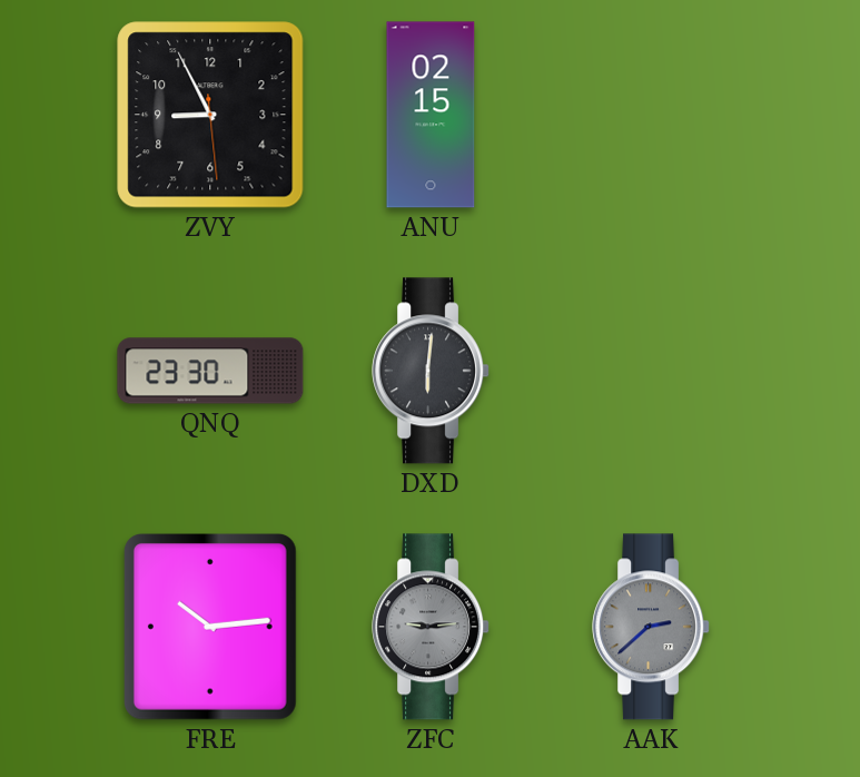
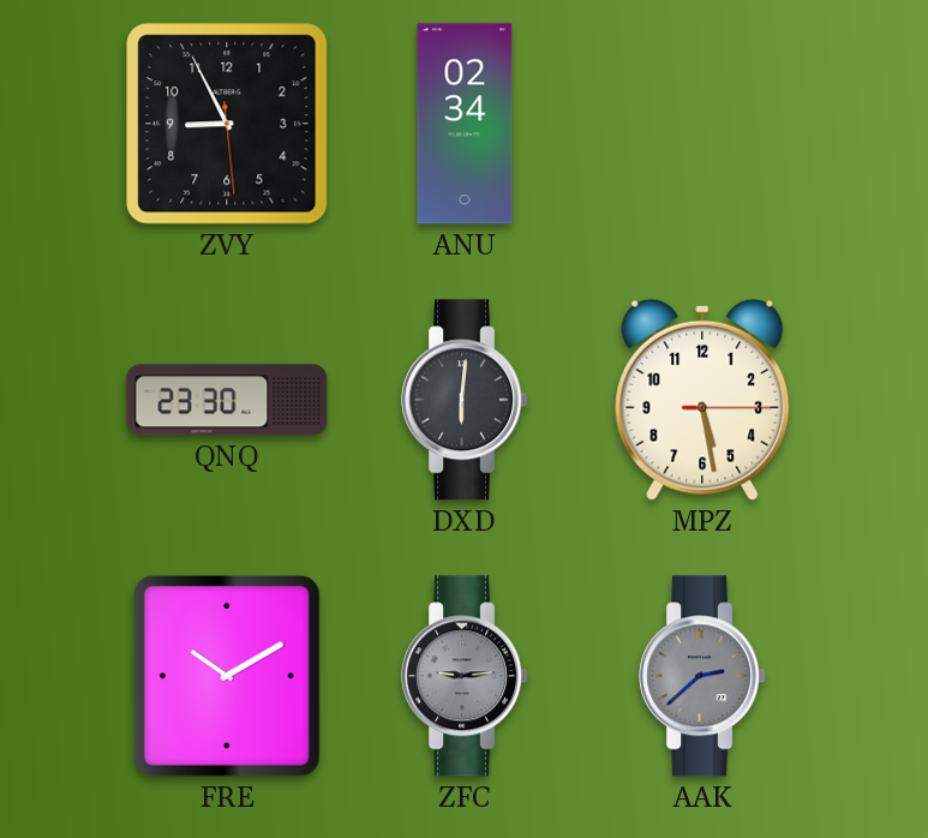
ANU: 02:15 -> 02:34
MPZ: none -> 5:28
FRE: 10:14 -> 10:10
